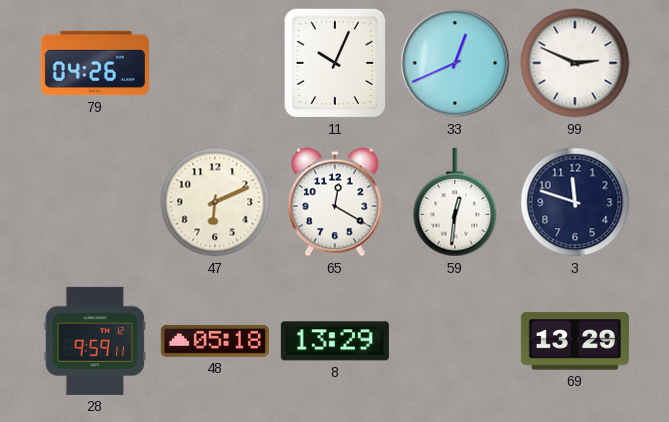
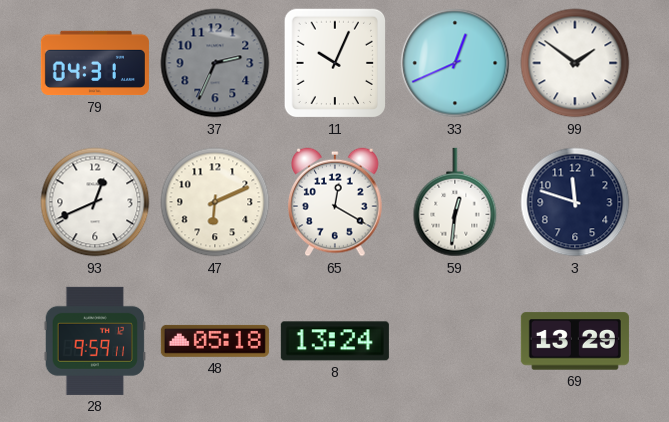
79: 04:26 -> 04:31
37: none -> 2:34
99: 2:49 -> 1:51
93: none -> 12:41
8: 13:29 -> 13:24
